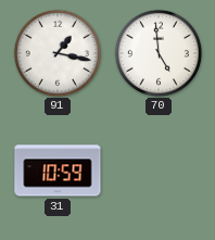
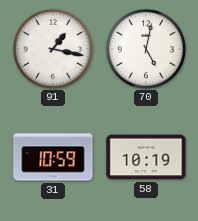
70: 4:59 -> 5:02
58: none -> 10:19
